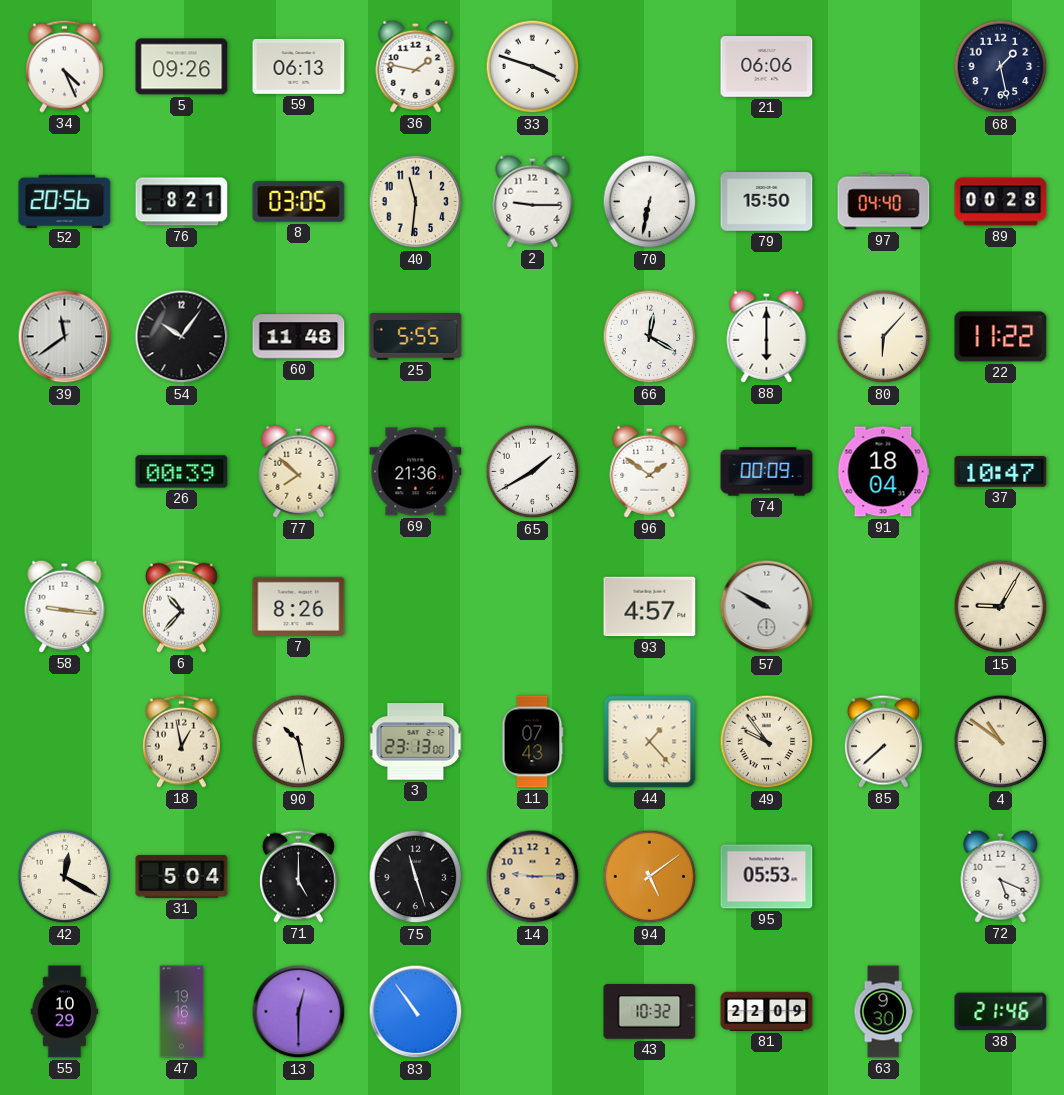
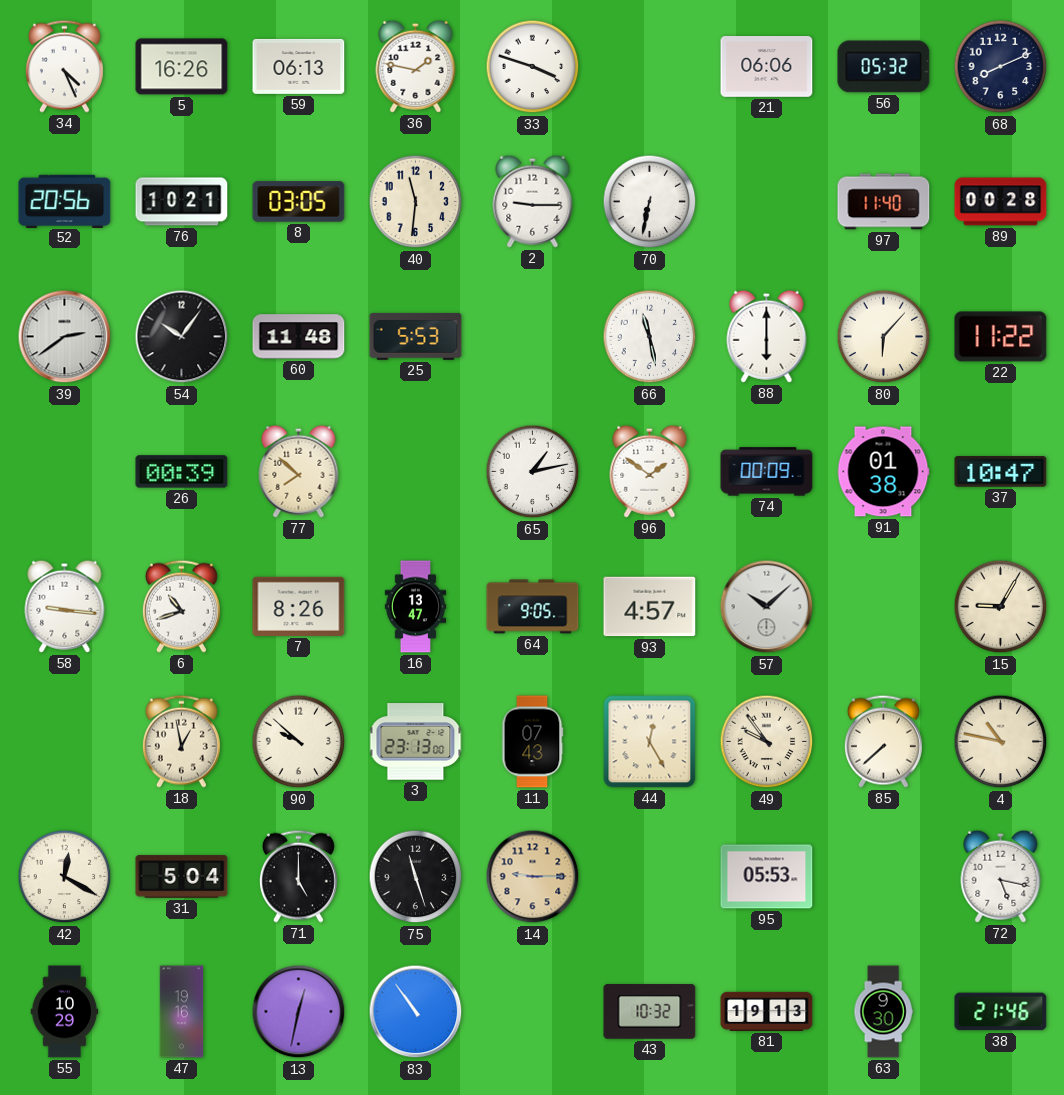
5: 09:26 -> 16:26
56: none -> 05:32
68: 1:28 -> 8:11
76: 8:21 -> 10:21
79: 15:50 -> none
97: 04:40 -> 11:40
39: 11:39 -> 2:39
25: 5:55 -> 5:53
66: 12:20 -> 11:28
69: 21:36 -> none
65: 1:40 -> 1:13
91: 18:04 -> 01:38
6: 10:37 -> 10:42
16: none -> 13:47
64: none -> 9:05
57: 9:50 -> 10:08
90: 10:28 -> 9:52
44: 1:23 -> 12:25
4: 10:51 -> 10:47
94: 5:09 -> none
72: 5:19 -> 5:17
13: 12:30 -> 12:32
81: 22:09 -> 19:13
